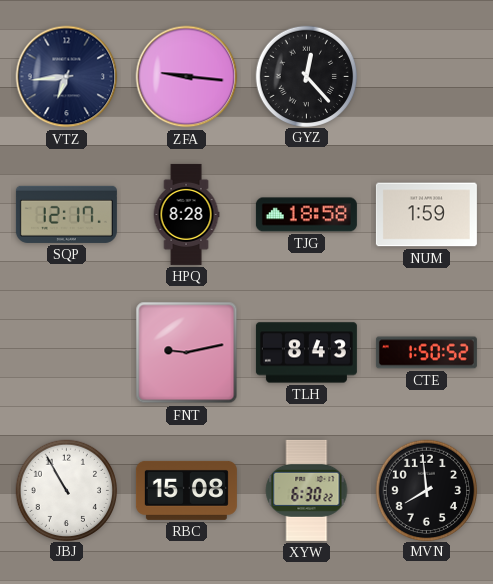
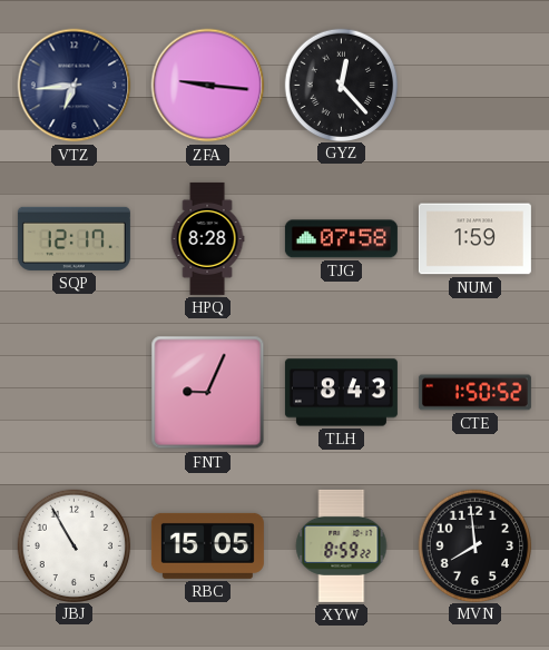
TJG: 18:58 -> 07:58
FNT: 9:13 -> 9:04
RBC: 15:08 -> 15:05
XYW: 6:30 -> 8:59
